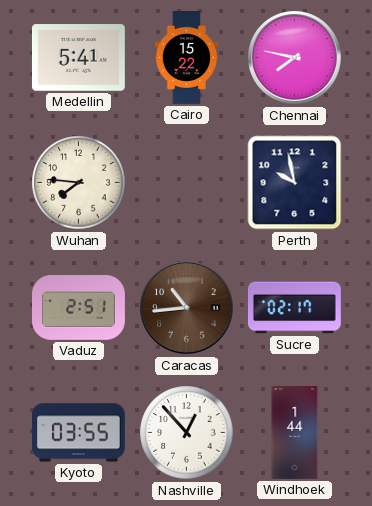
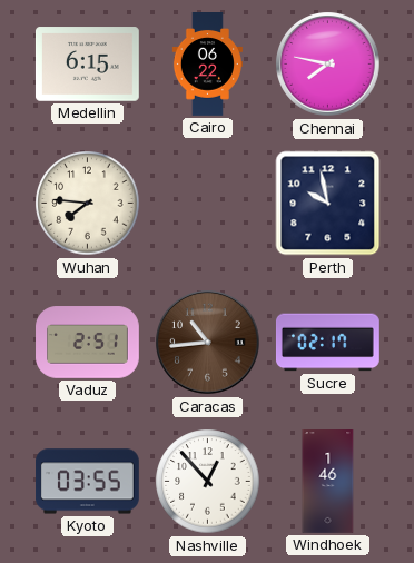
Medellin: 5:41 -> 6:15
Cairo: 15:22 -> 06:22
Windhoek: 1:44 -> 1:46
